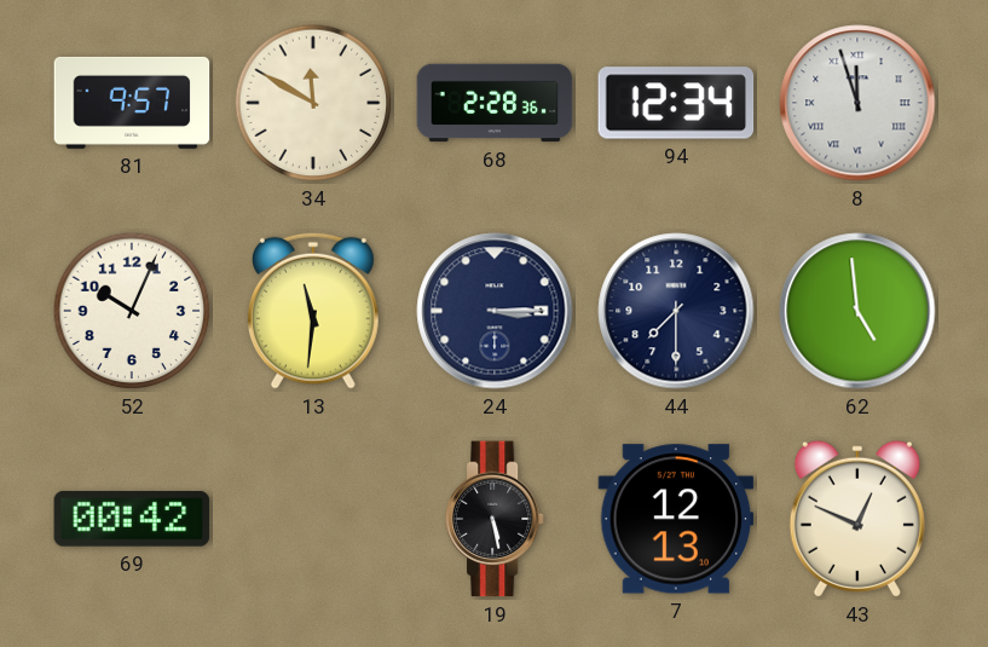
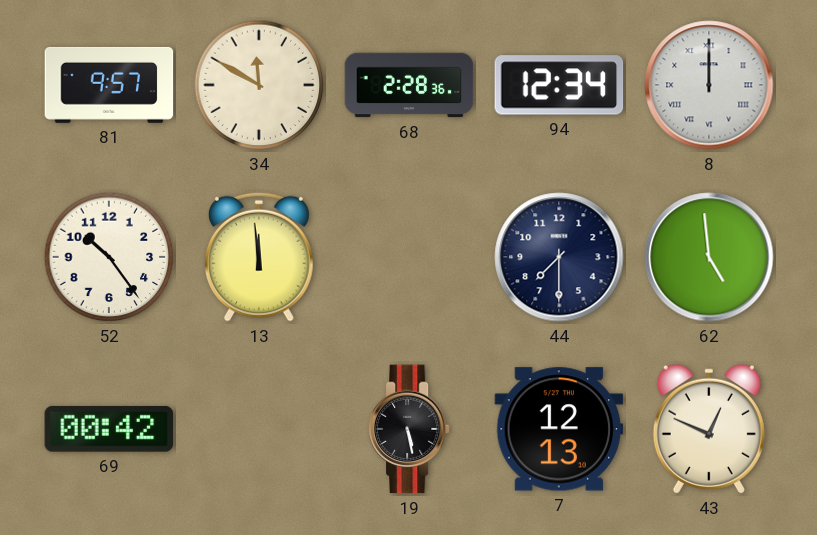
8: 11:57 -> 12:00
52: 10:04 -> 10:24
13: 11:31 -> 11:59
24: 3:15 -> none
